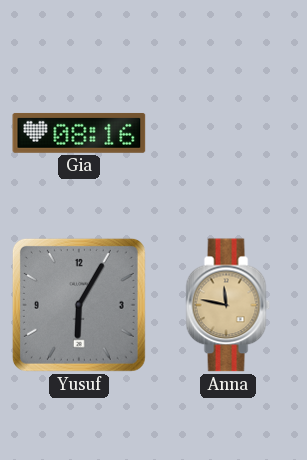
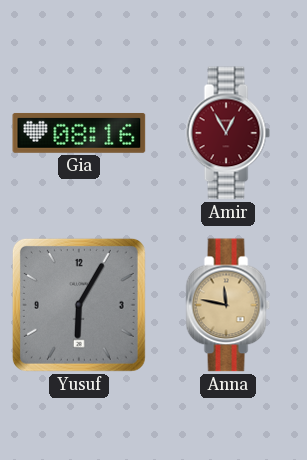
Amir: none -> 12:55
